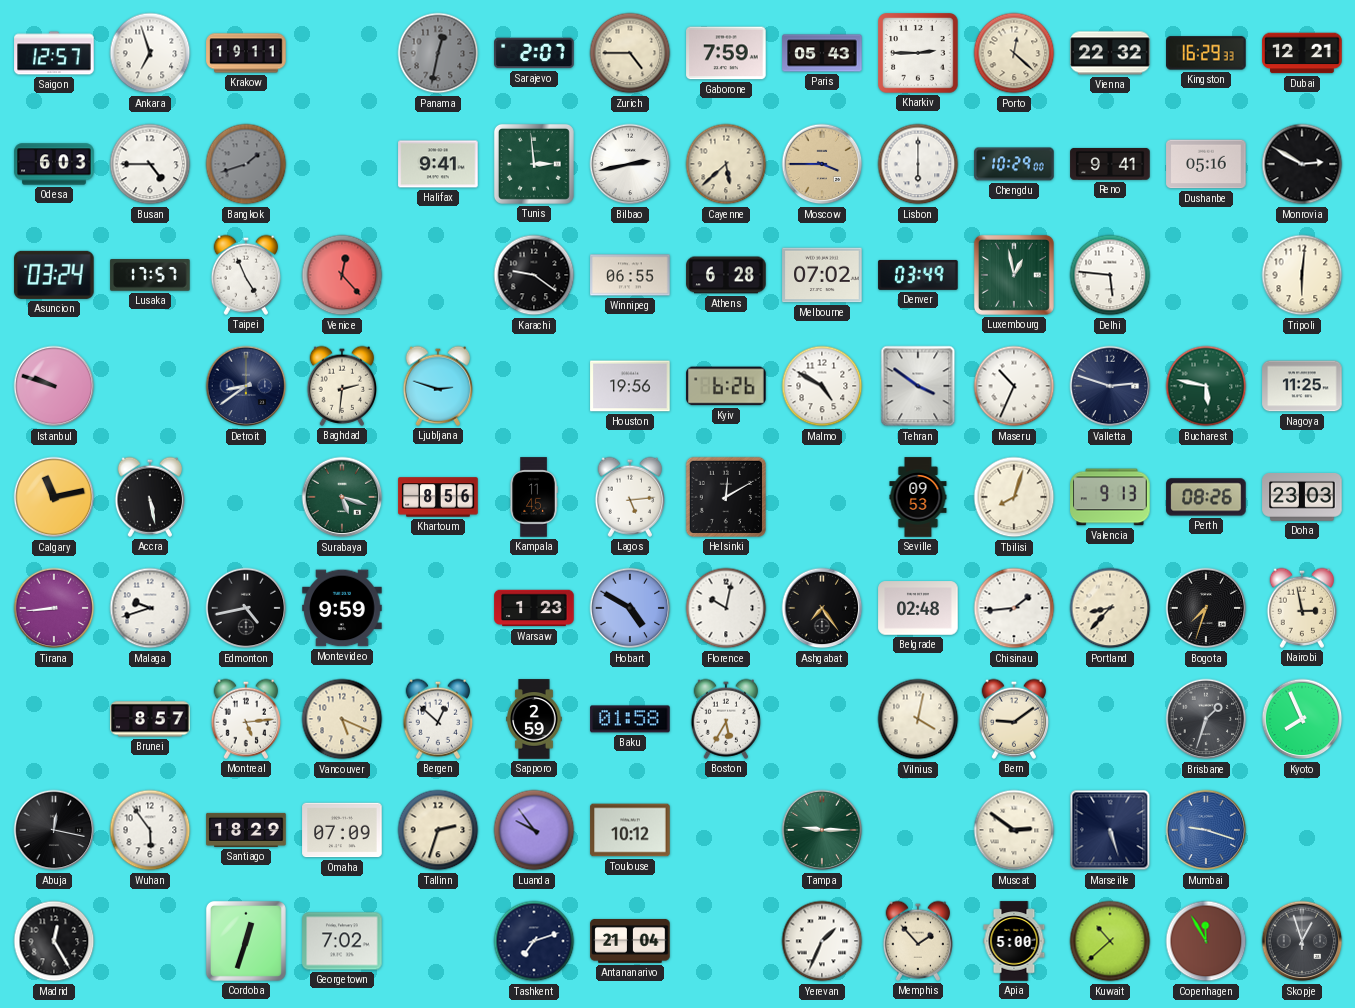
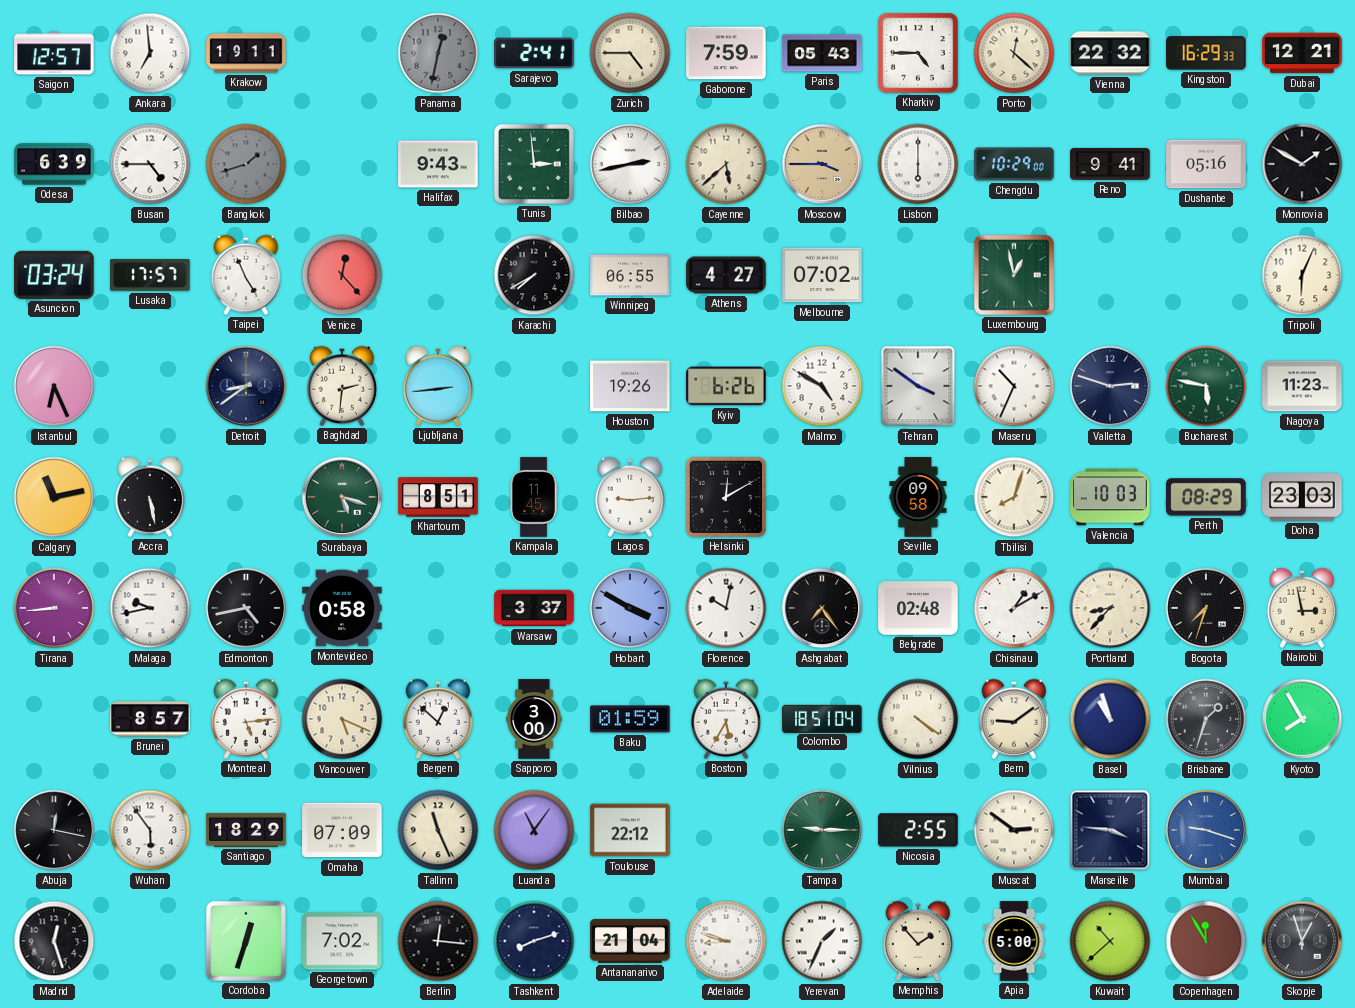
Ankara: 6:57 -> 6:59
Sarajevo: 2:07 -> 2:41
Kharkiv: 2:45 -> 4:45
Odesa: 6:03 -> 6:39
Halifax: 9:41 -> 9:43
Monrovia: 2:50 -> 1:50
Karachi: 9:21 -> 7:40
Athens: 6:28 -> 4:27
Denver: 03:49 -> none
Delhi: 5:46 -> none
Tripoli: 6:01 -> 6:04
Istanbul: 9:48 -> 6:26
Ljubljana: 2:48 -> 2:44
Houston: 19:56 -> 19:26
Nagoya: 11:25 -> 11:23
Khartoum: 8:56 -> 8:51
Lagos: 5:14 -> 9:14
Seville: 09:53 -> 09:58
Valencia: 9:13 -> 10:03
Perth: 08:26 -> 08:29
Malaga: 9:42 -> 9:43
Montevideo: 9:59 -> 0:58
Warsaw: 1:23 -> 3:37
Hobart: 4:50 -> 3:50
Chisinau: 1:44 -> 1:10
Sapporo: 2:59 -> 3:00
Baku: 01:58 -> 01:59
Colombo: none -> 18:51
Vilnius: 4:02 -> 4:21
Basel: none -> 10:57
Kyoto: 7:56 -> 7:55
Tallinn: 2:33 -> 11:26
Luanda: 9:54 -> 11:06
Toulouse: 10:12 -> 22:12
Nicosia: none -> 2:55
Marseille: 5:27 -> 3:46
Madrid: 12:25 -> 12:27
Berlin: none -> 12:16
Tashkent: 7:12 -> 8:12
Adelaide: none -> 8:48
